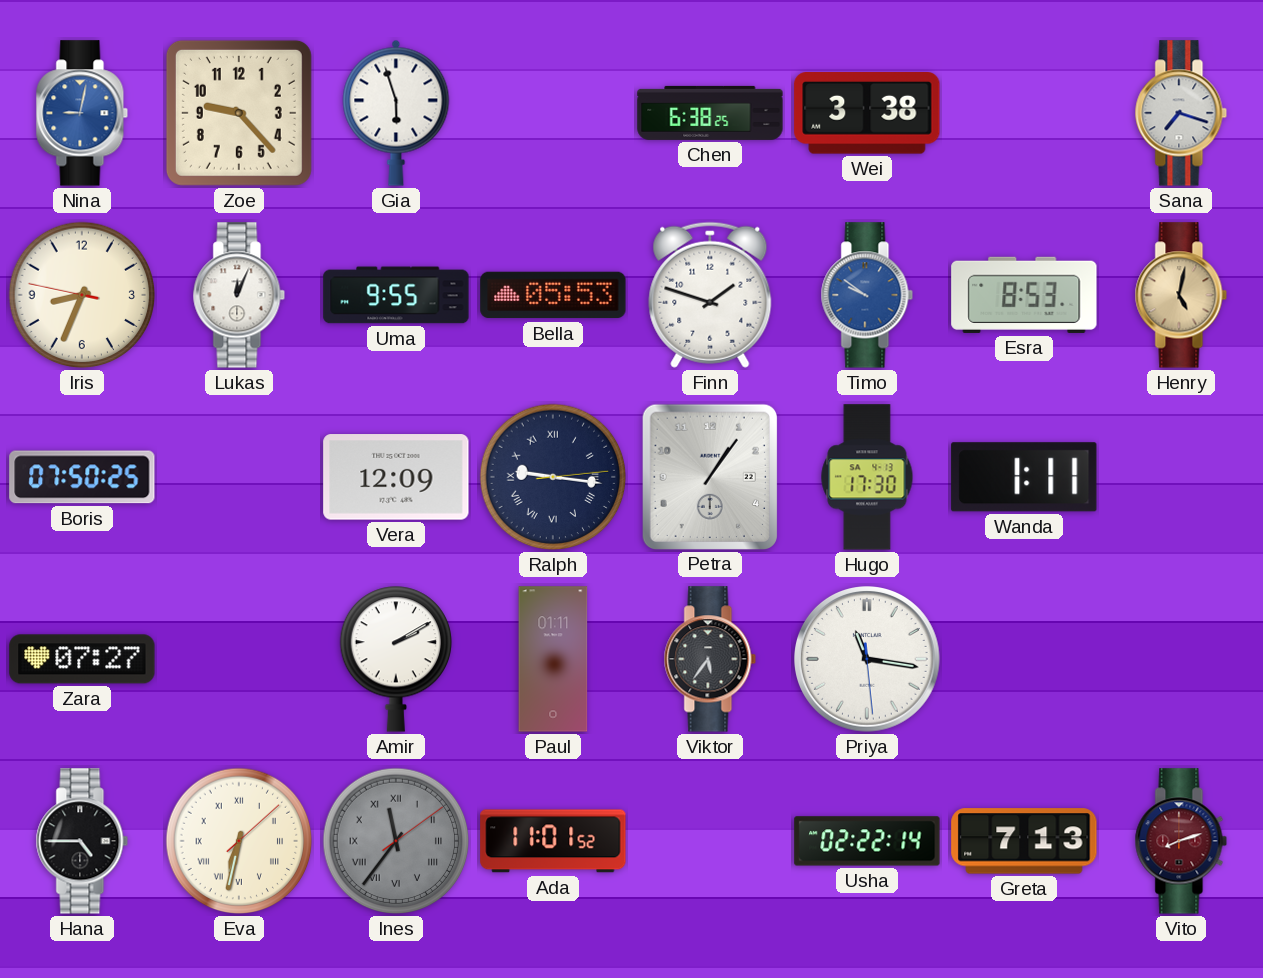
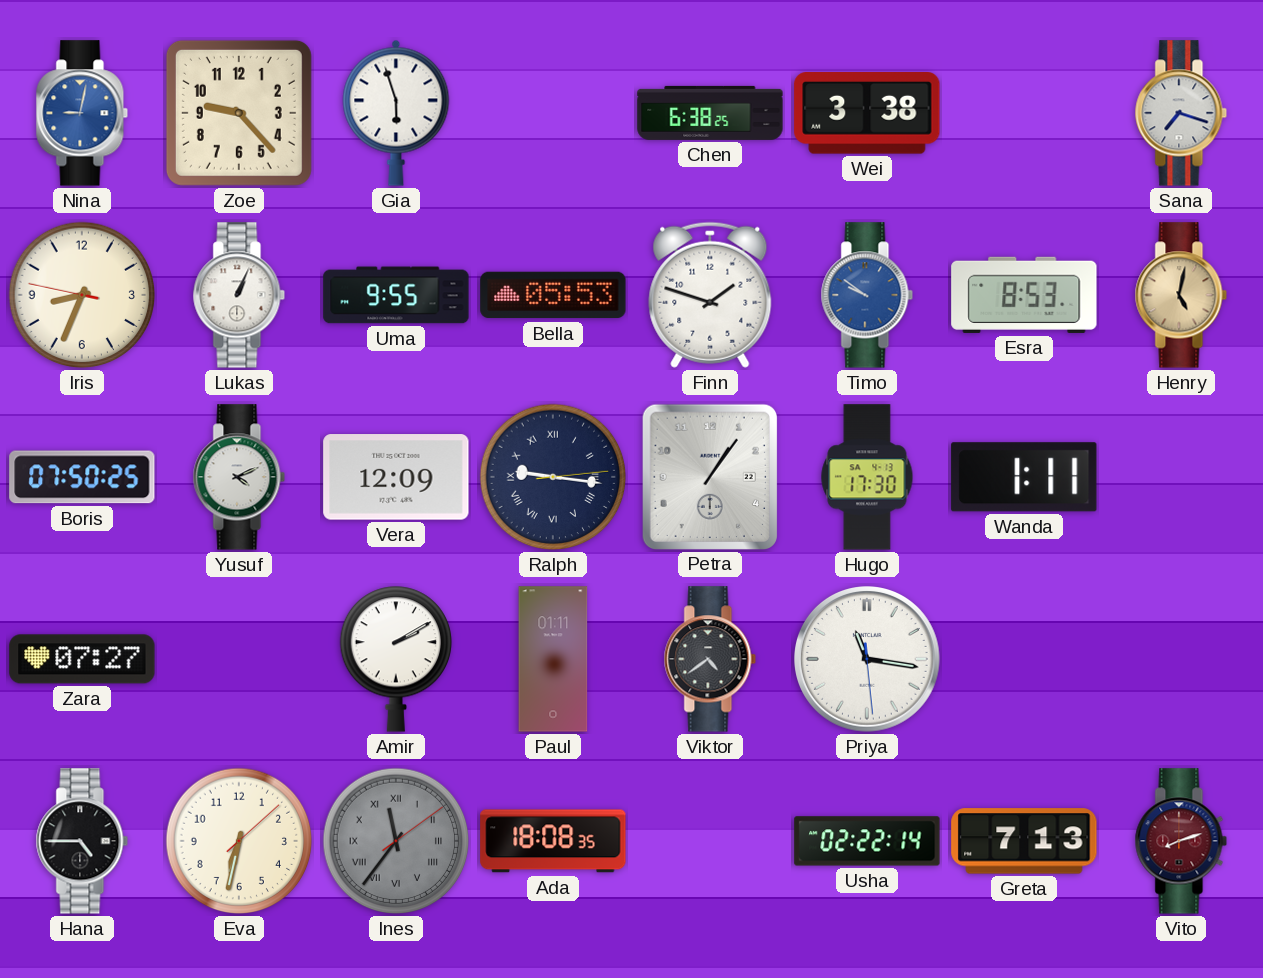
Lukas: 12:04 -> 1:04
Yusuf: none -> 4:11
Viktor: 5:36 -> 4:39
Eva numerals: Roman -> Arabic
Ada: 11:01 -> 18:08
